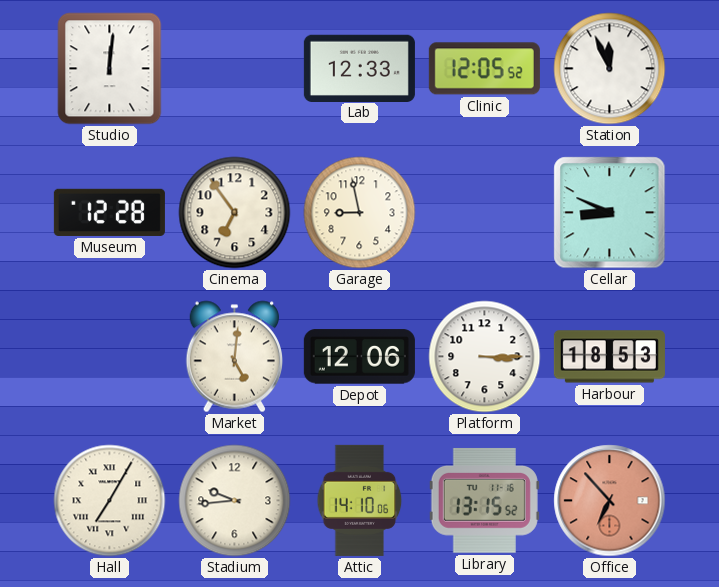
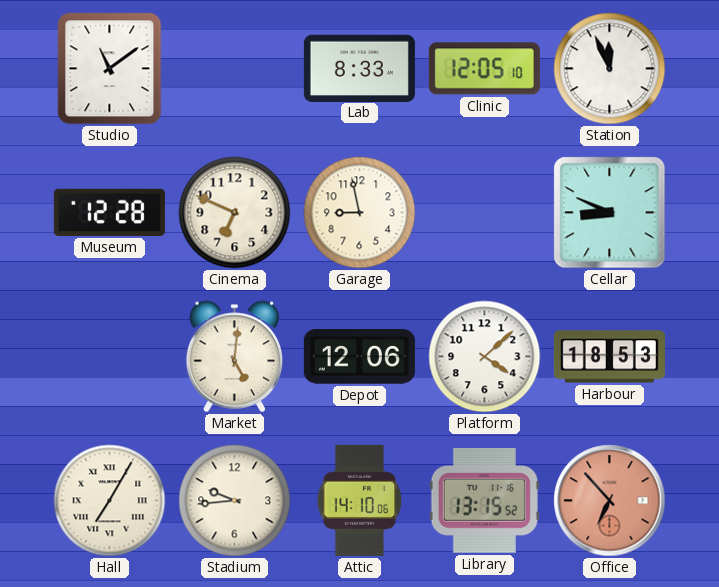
Studio: 12:01 -> 11:09
Lab: 12:33 -> 8:33
Clinic: 12:05:52 -> 12:05:10
Cinema: 6:54 -> 6:49
Platform: 3:15 -> 4:08
